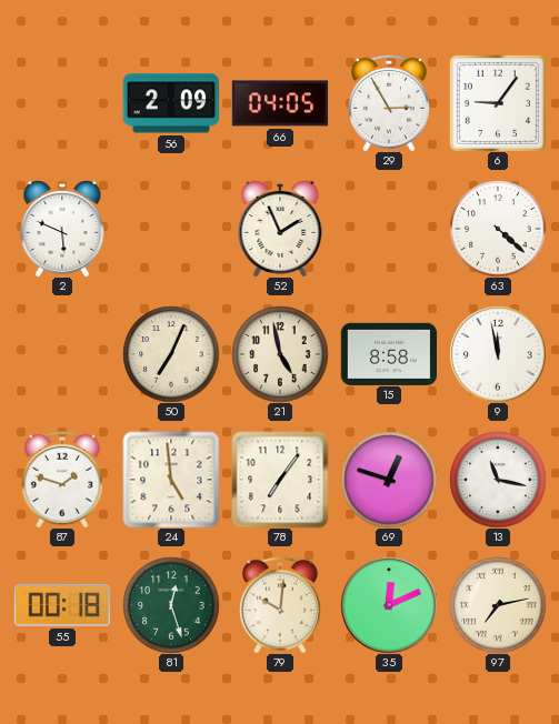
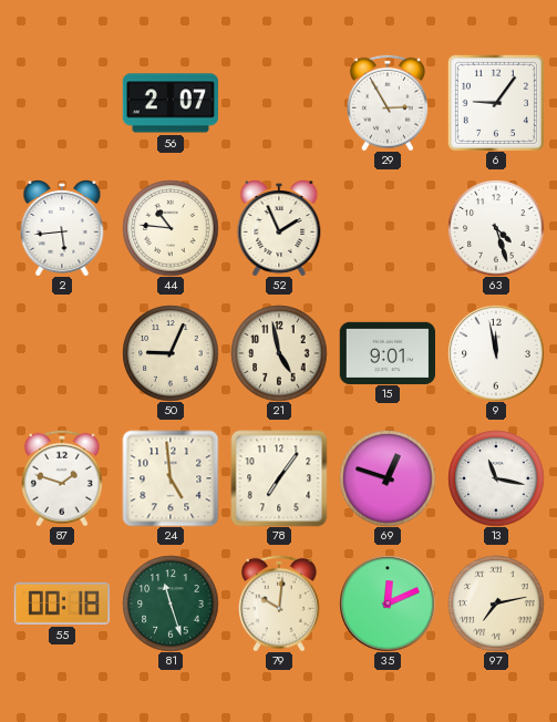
56: 2:09 -> 2:07
66: 04:05 -> none
2: 5:49 -> 5:44
44: none -> 10:46
63: 4:22 -> 4:27
50: 7:04 -> 9:04
15: 8:58 -> 9:01
81: 12:27 -> 11:27
